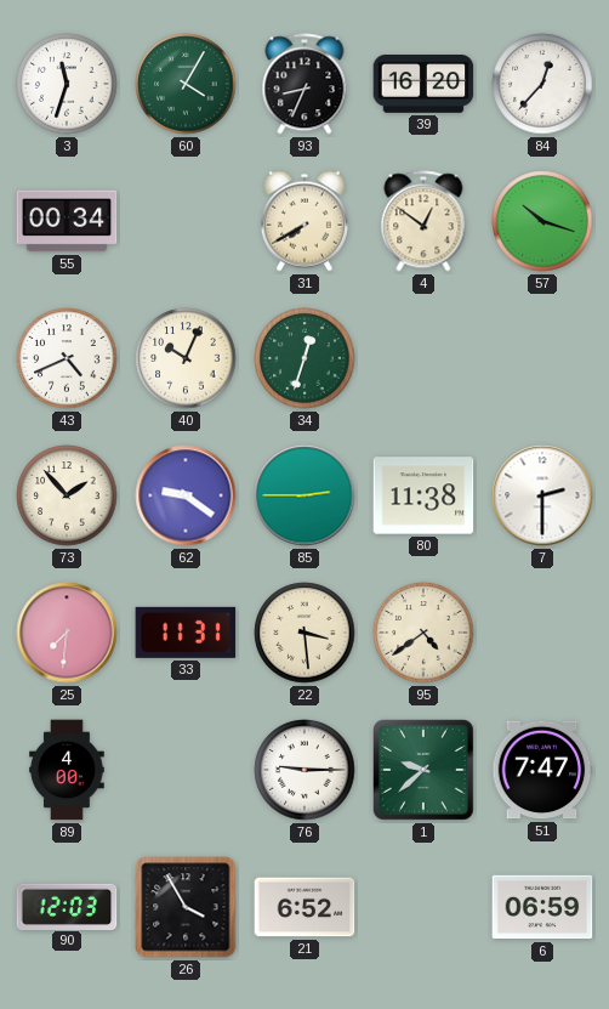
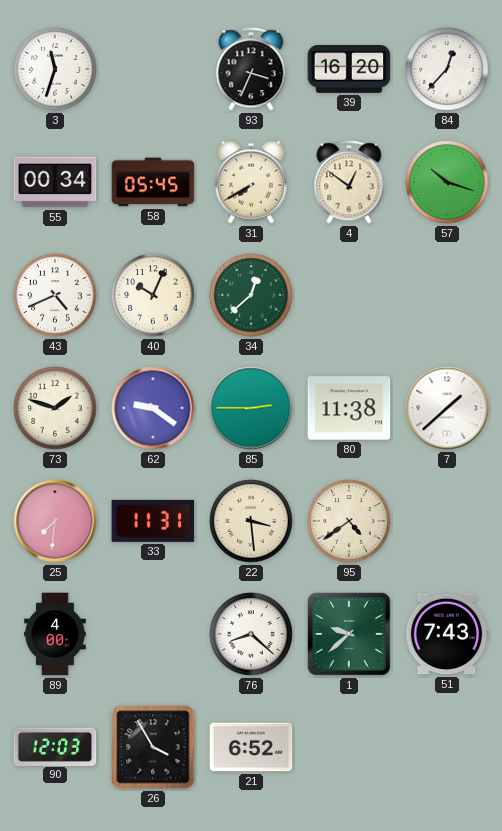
60: 4:05 -> none
93: 8:34 -> 3:34
58: none -> 05:45
34: 12:33 -> 12:38
73: 1:53 -> 1:48
7: 2:30 -> 1:38
76: 9:15 -> 8:22
51: 7:47 -> 7:43
6: 06:59 -> none
